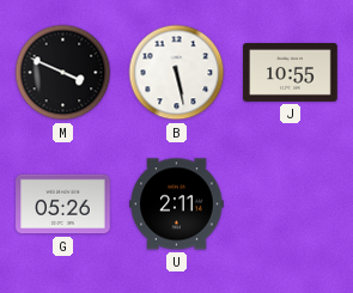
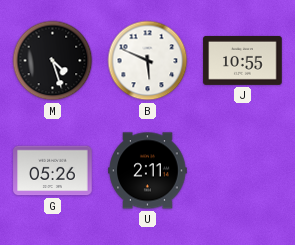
M: 3:49 -> 4:27
B: 5:28 -> 5:49
